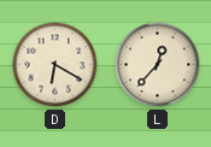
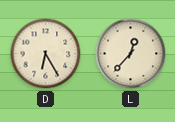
D: 6:20 -> 6:25
